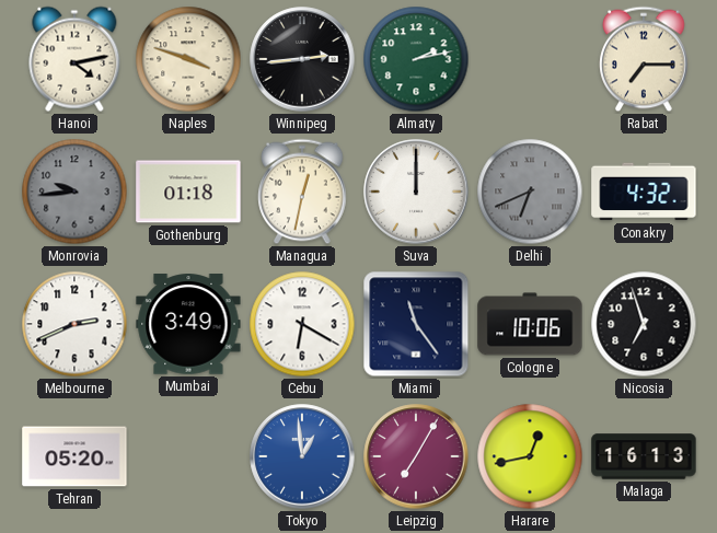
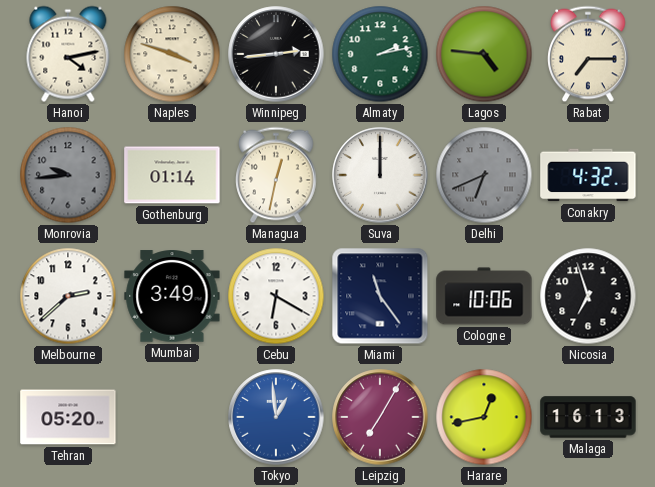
Lagos: none -> 4:46
Gothenburg: 01:18 -> 01:14
Melbourne: 2:41 -> 2:38
